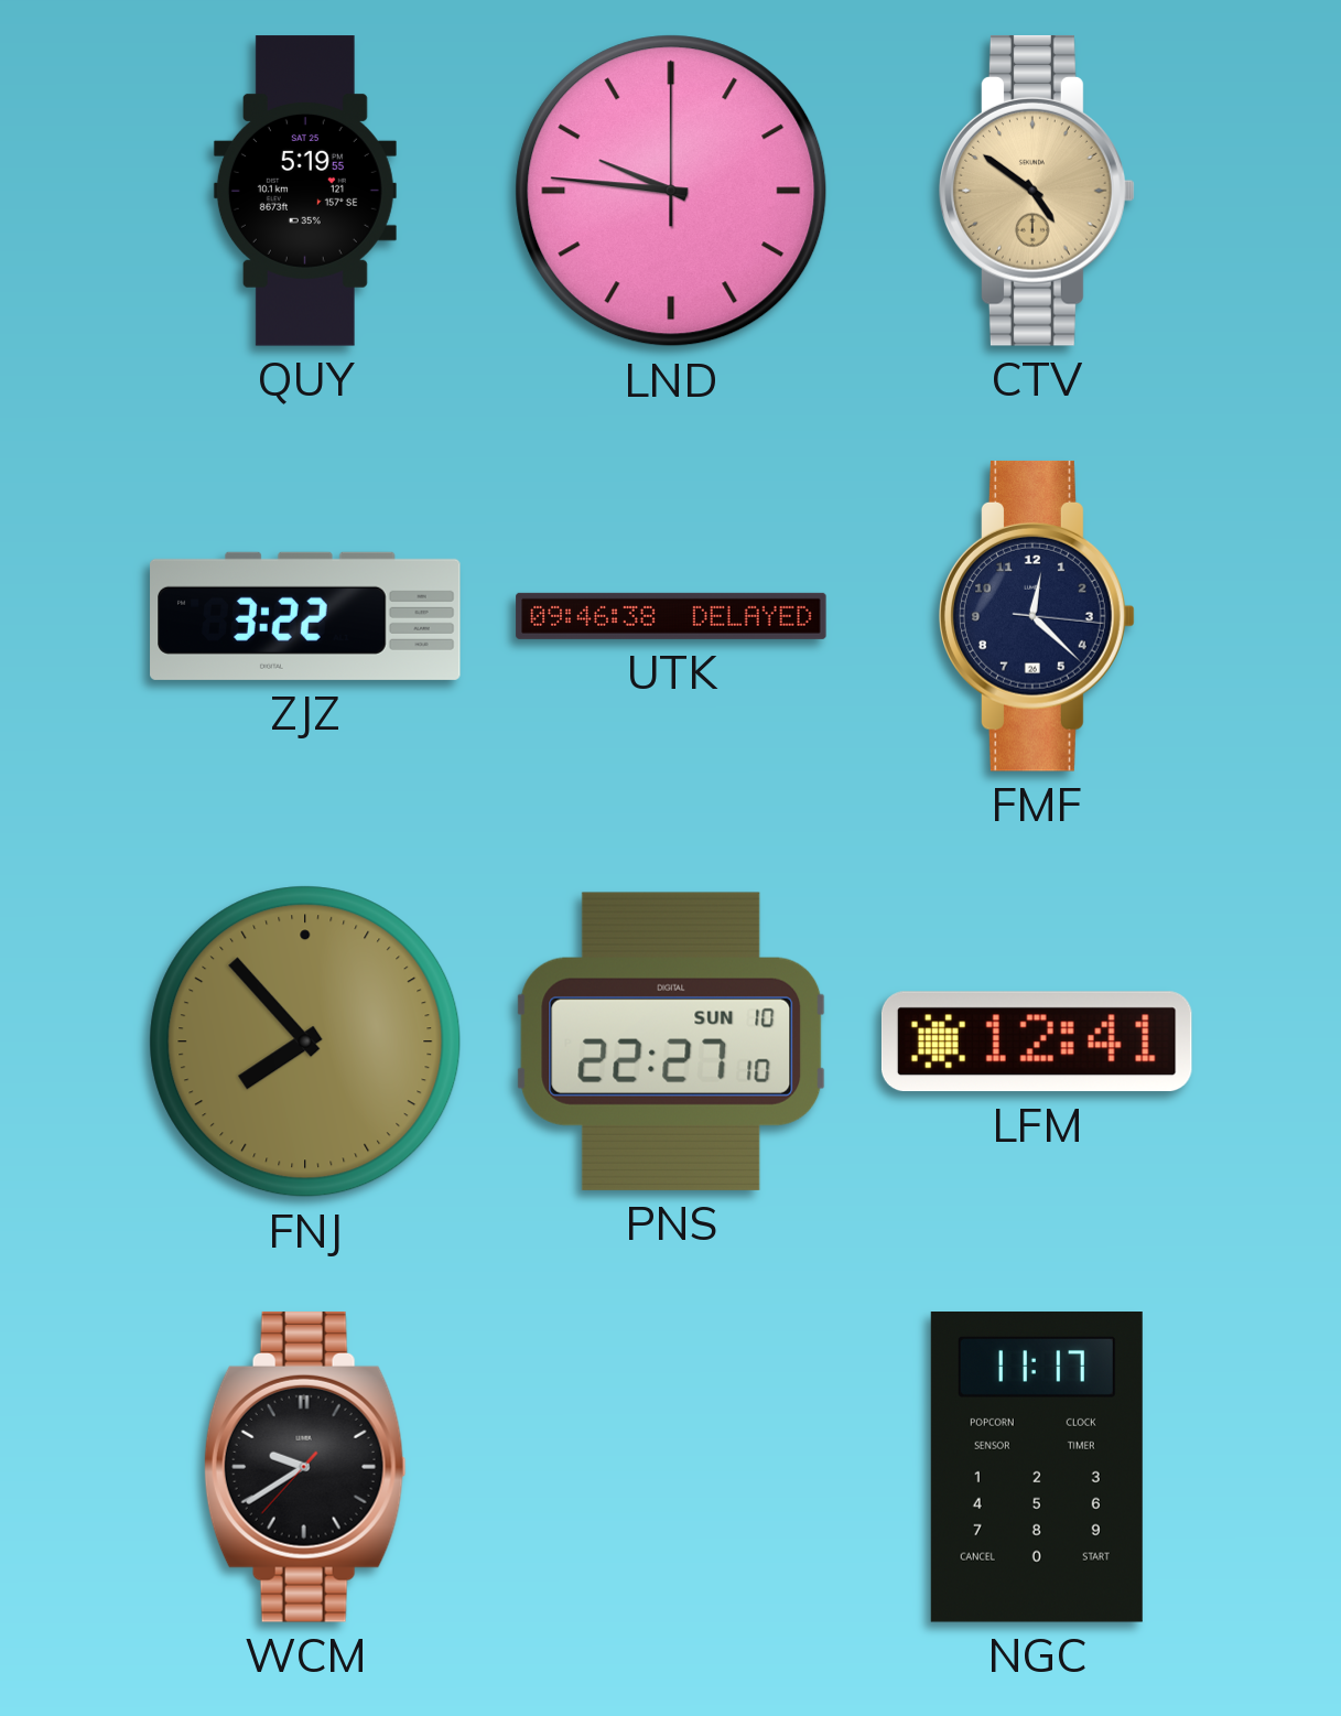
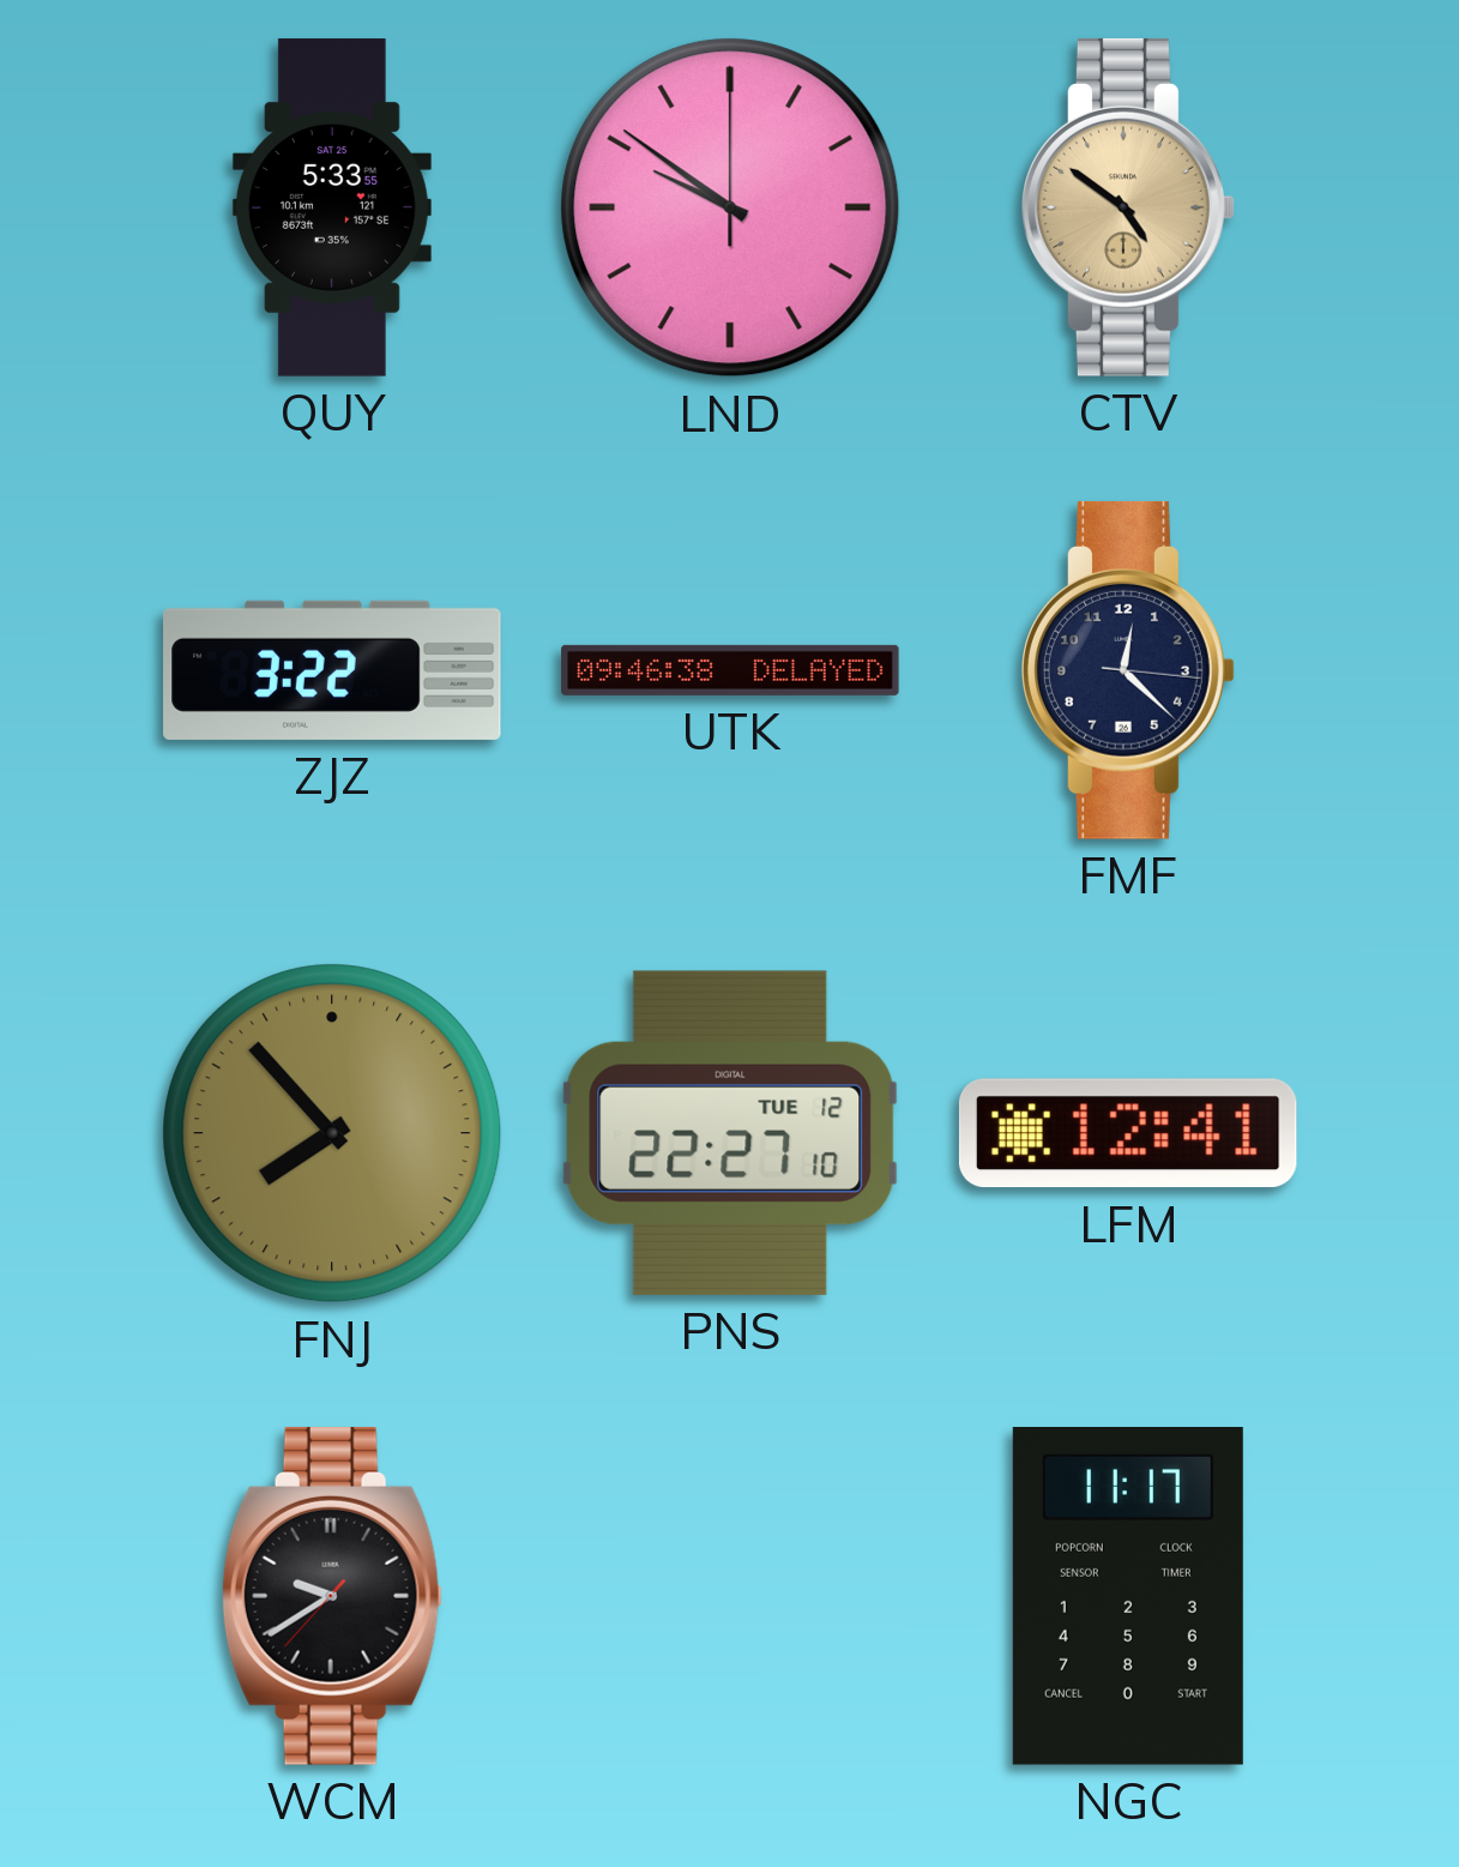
QUY: 5:19 -> 5:33
LND: 9:46 -> 9:51
PNS date: SUN 10 -> TUE 12
